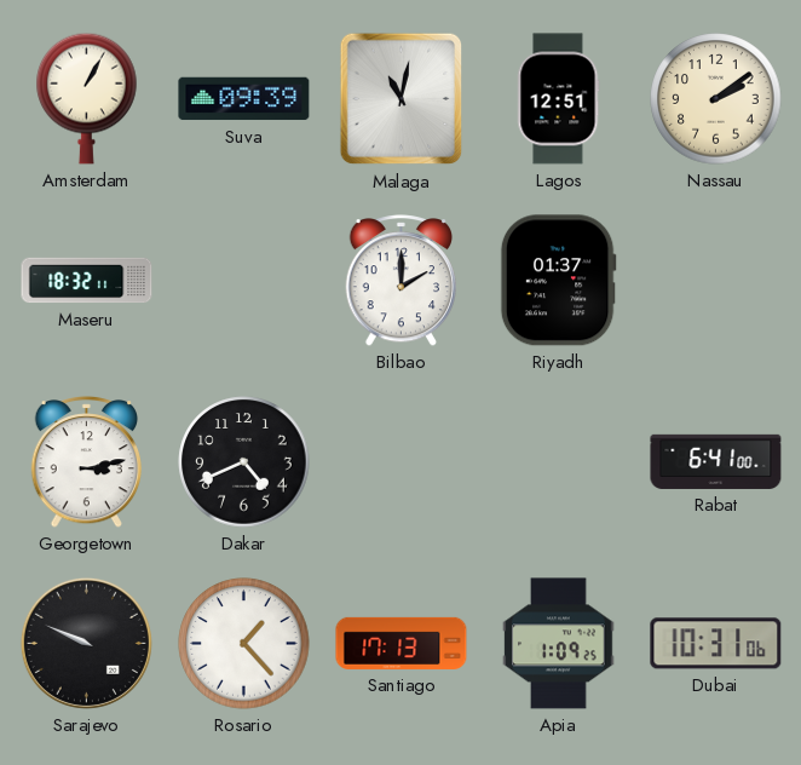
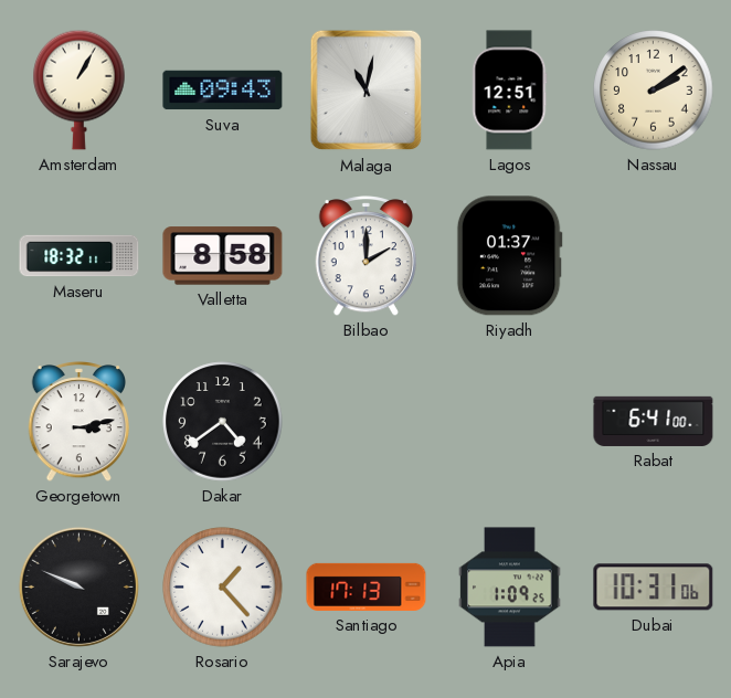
Suva: 09:39 -> 09:43
Valletta: none -> 8:58
Dakar: 4:41 -> 4:39
